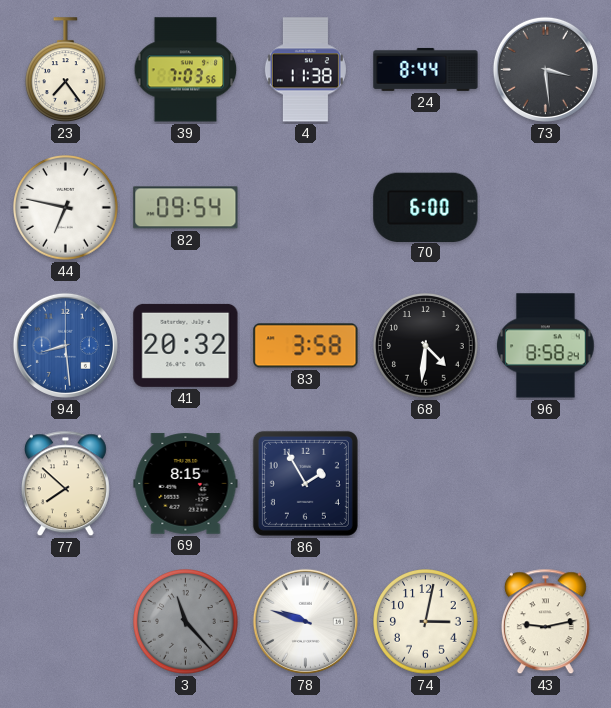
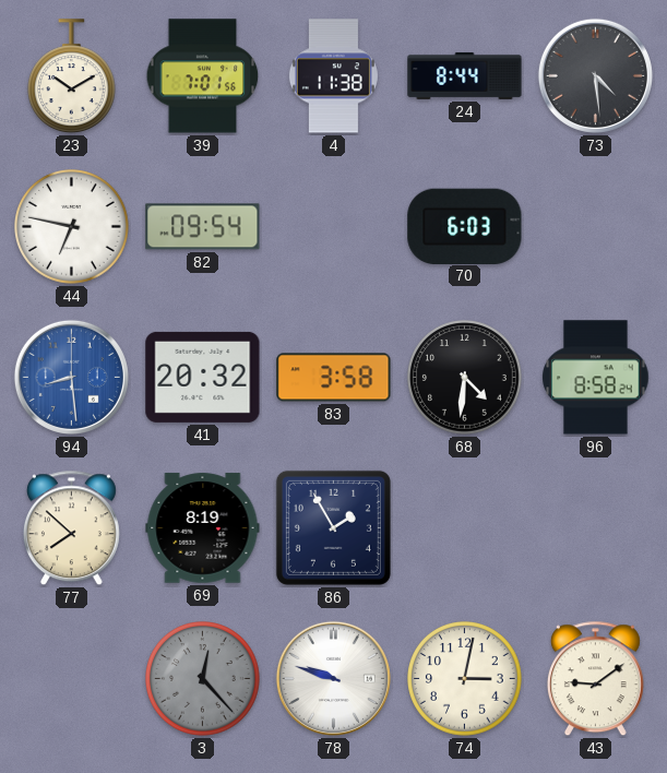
23: 7:24 -> 10:10
39: 7:03 -> 7:01
73: 3:29 -> 4:29
70: 6:00 -> 6:03
69: 8:15 -> 8:19
3: 11:23 -> 12:23
43: 9:13 -> 9:09
